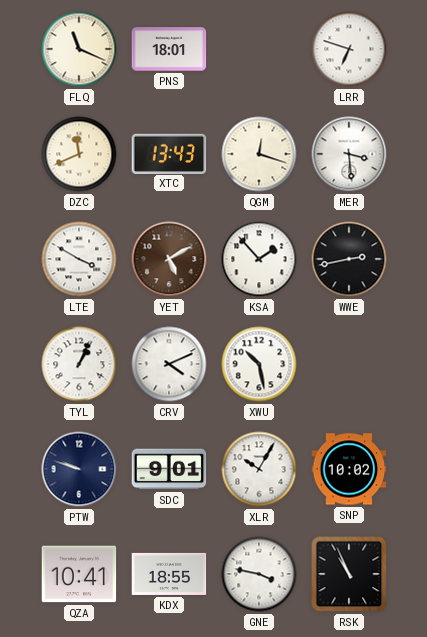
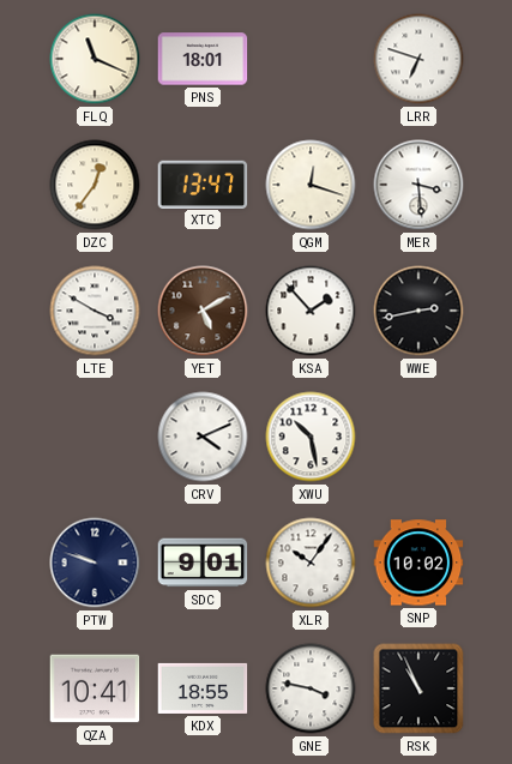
DZC: 11:41 -> 12:36
XTC: 13:43 -> 13:47
TYL: 1:04 -> none
XLR: 10:05 -> 10:06
